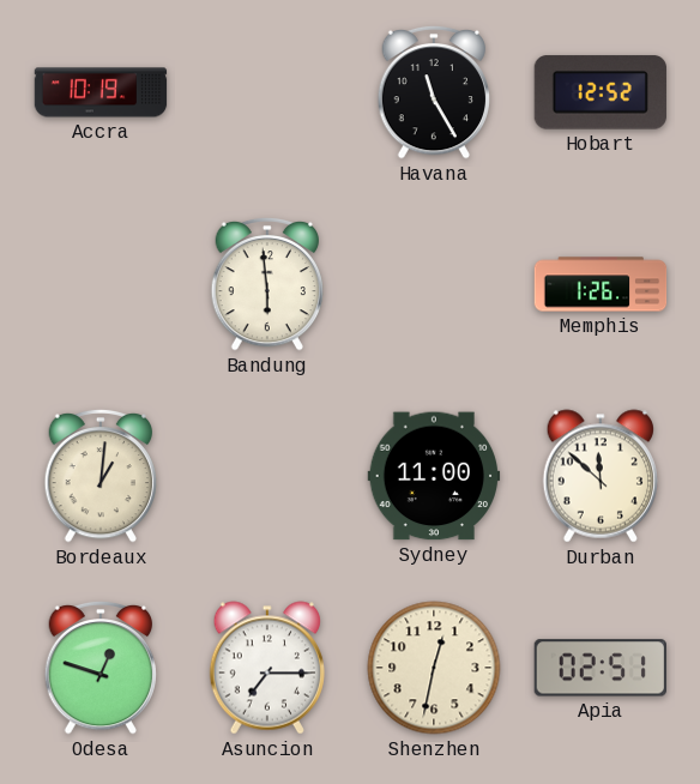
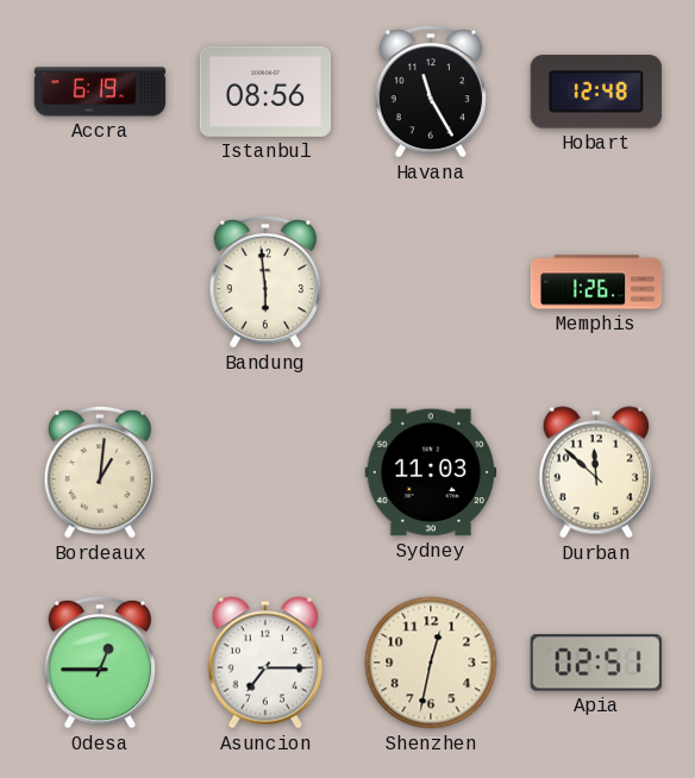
Accra: 10:19 -> 6:19
Istanbul: none -> 08:56
Hobart: 12:52 -> 12:48
Sydney: 11:00 -> 11:03
Odesa: 12:48 -> 12:45
